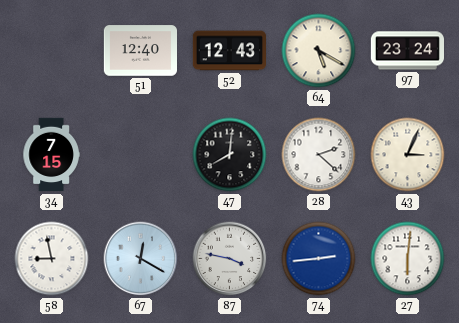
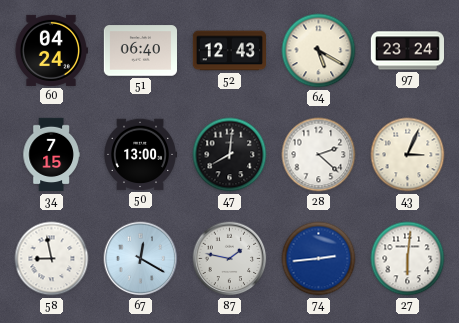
60: none -> 04:24
51: 12:40 -> 06:40
50: none -> 13:00
87: 3:47 -> 1:47
